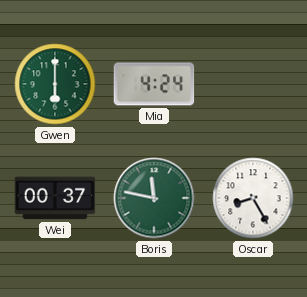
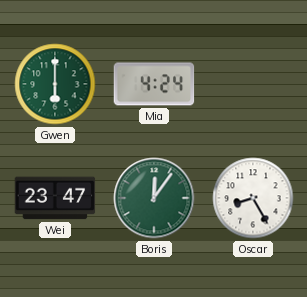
Wei: 00:37 -> 23:47
Boris: 11:47 -> 12:06
